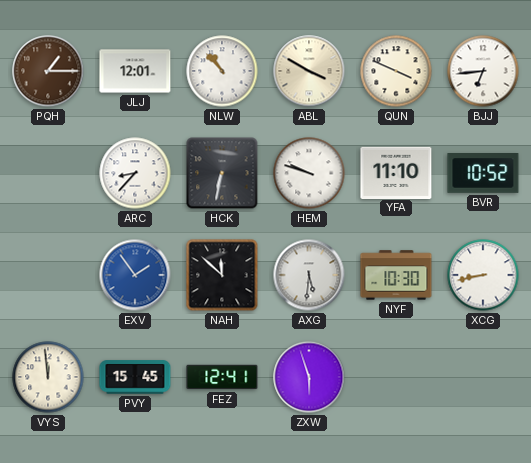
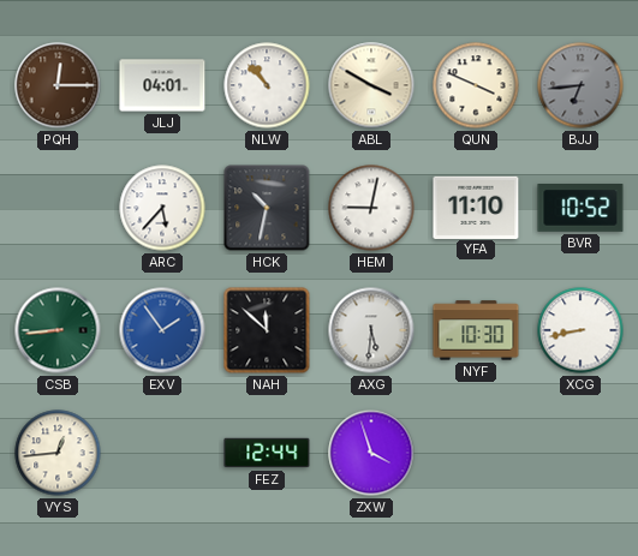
PQH: 1:15 -> 12:15
JLJ: 12:01 -> 04:01
BJJ dial: white -> grey
ARC: 8:37 -> 5:37
HCK: 6:32 -> 10:32
HEM: 9:48 -> 9:02
CSB: none -> 8:44
VYS: 11:59 -> 12:44
PVY: 15:45 -> none
FEZ: 12:41 -> 12:44
ZXW: 5:57 -> 3:57
